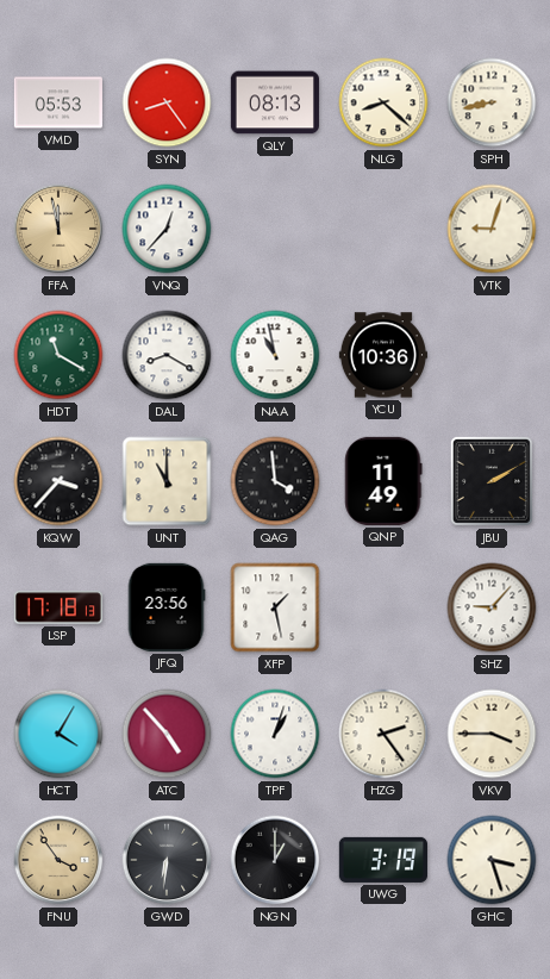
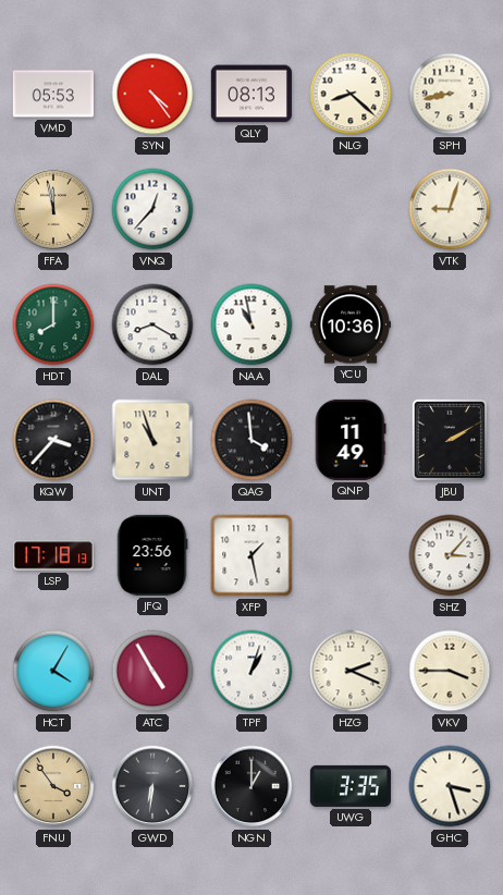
SYN: 8:24 -> 4:24
HDT: 11:20 -> 8:00
UNT: 11:00 -> 10:57
SHZ: 9:07 -> 3:07
ATC: 4:53 -> 4:55
HZG: 2:24 -> 2:19
UWG: 3:19 -> 3:35
